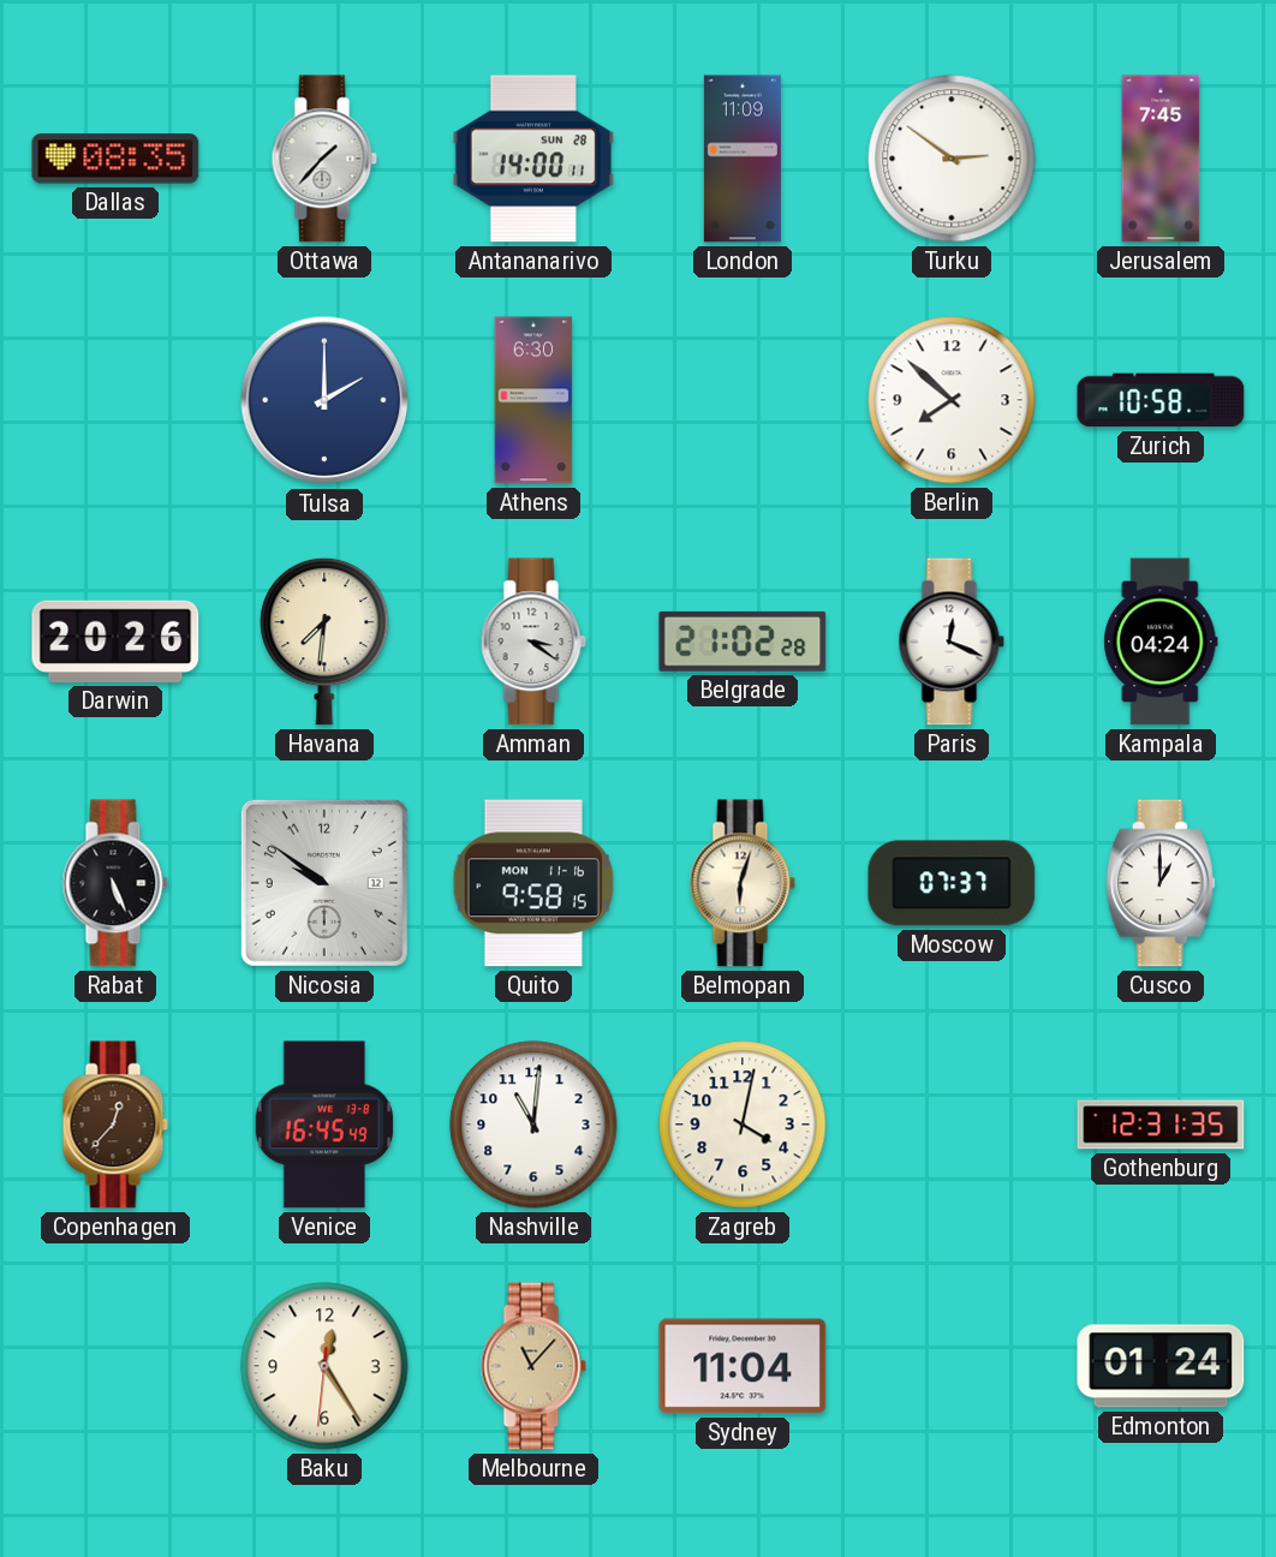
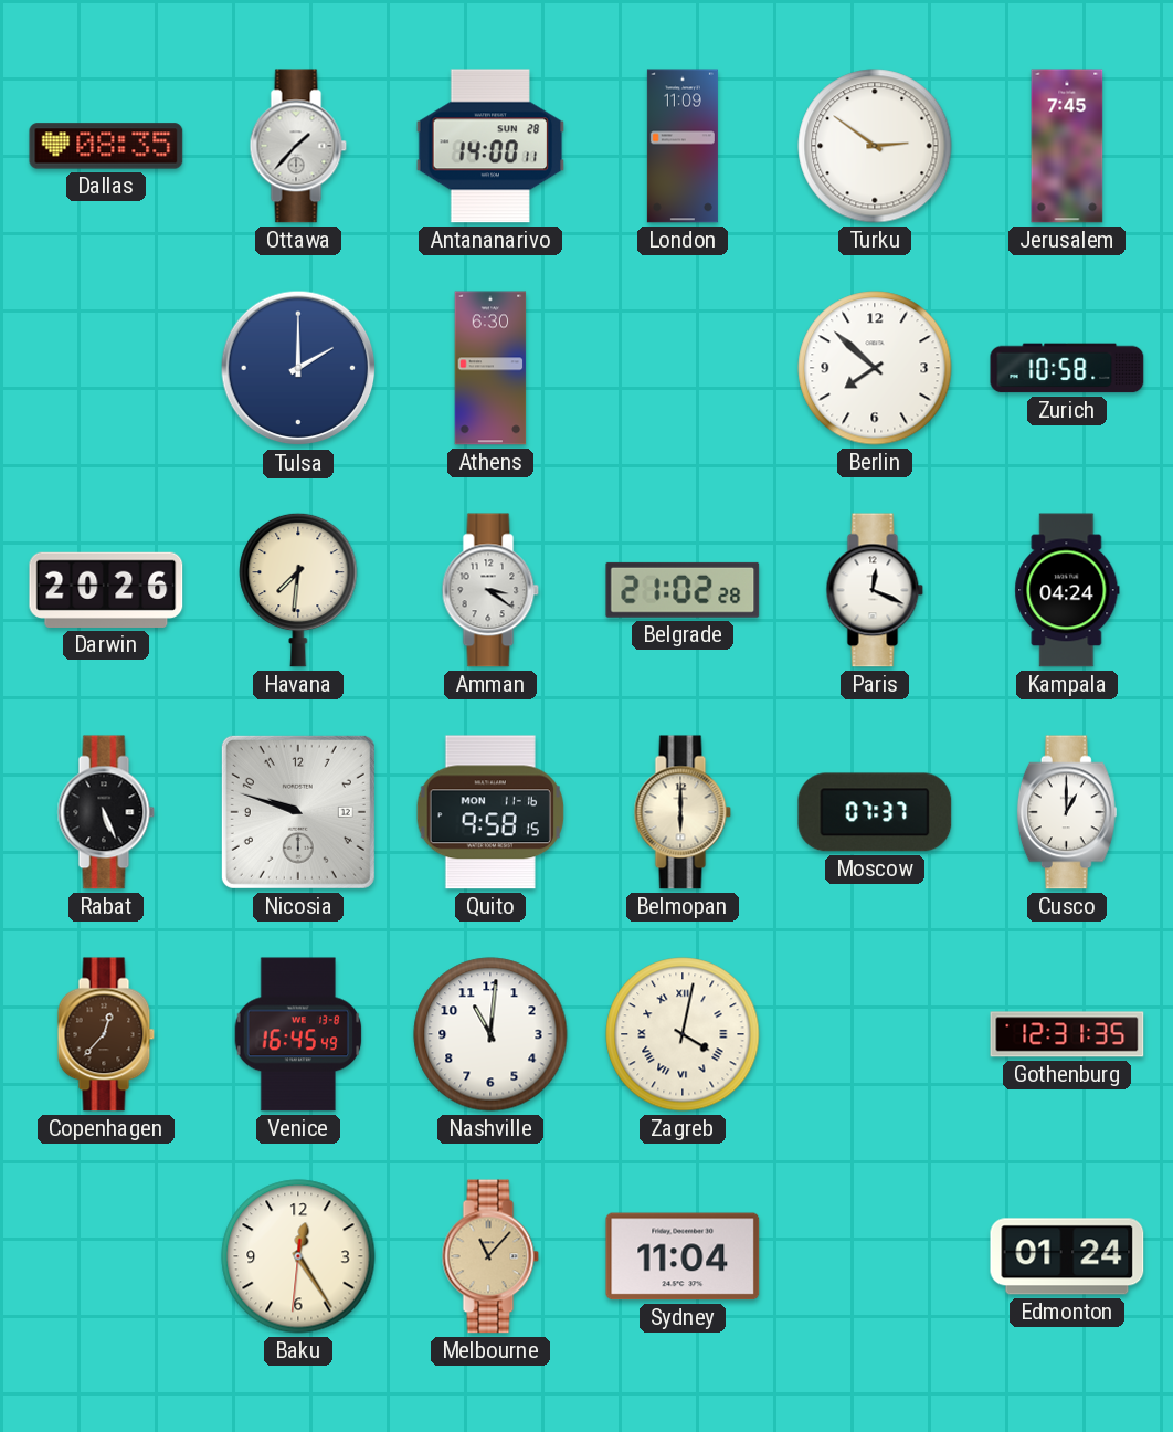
Nicosia: 9:51 -> 9:48
Belmopan: 6:03 -> 6:00
Zagreb numerals: Arabic -> Roman
